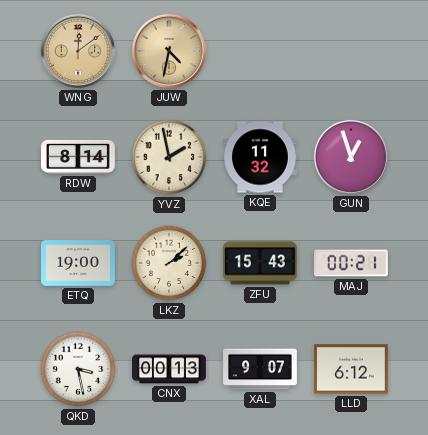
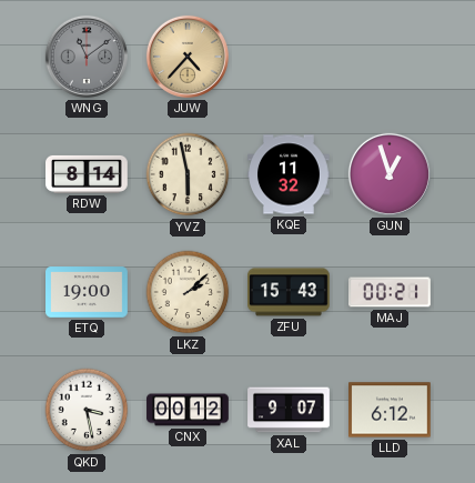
WNG: 12:09 -> 11:09
WNG dial: champagne -> grey
JUW: 4:32 -> 4:37
YVZ: 1:58 -> 5:58
CNX: 00:13 -> 00:12
